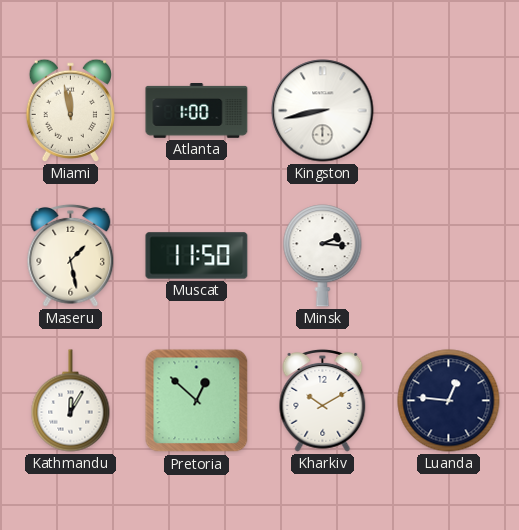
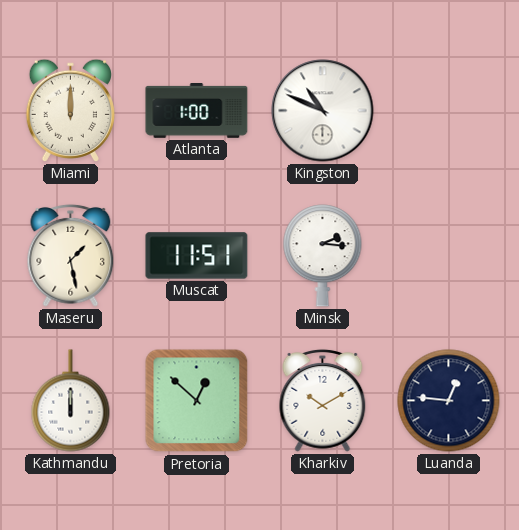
Miami: 11:58 -> 12:00
Kingston: 8:43 -> 10:49
Muscat: 11:50 -> 11:51
Kathmandu: 12:05 -> 12:00
